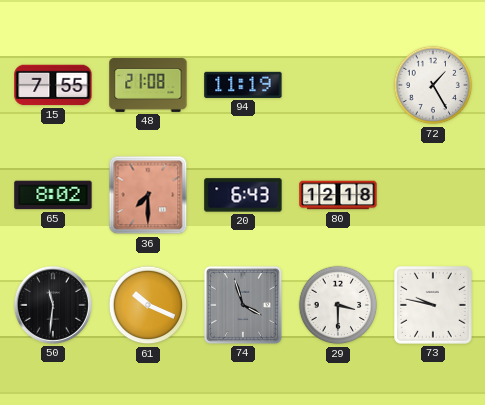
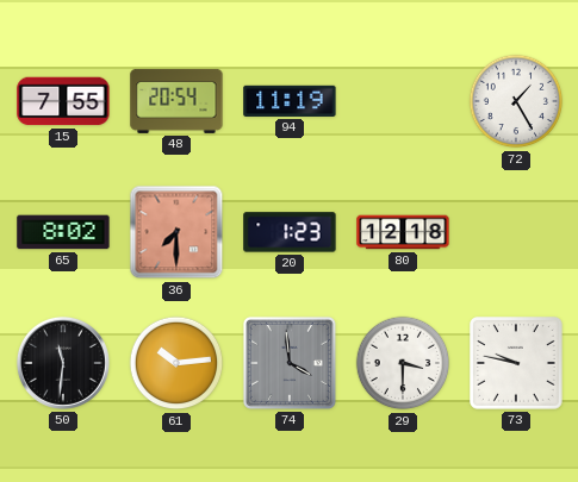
48: 21:08 -> 20:54
20: 6:43 -> 1:23
61: 10:19 -> 10:14
74: 3:57 -> 3:59
